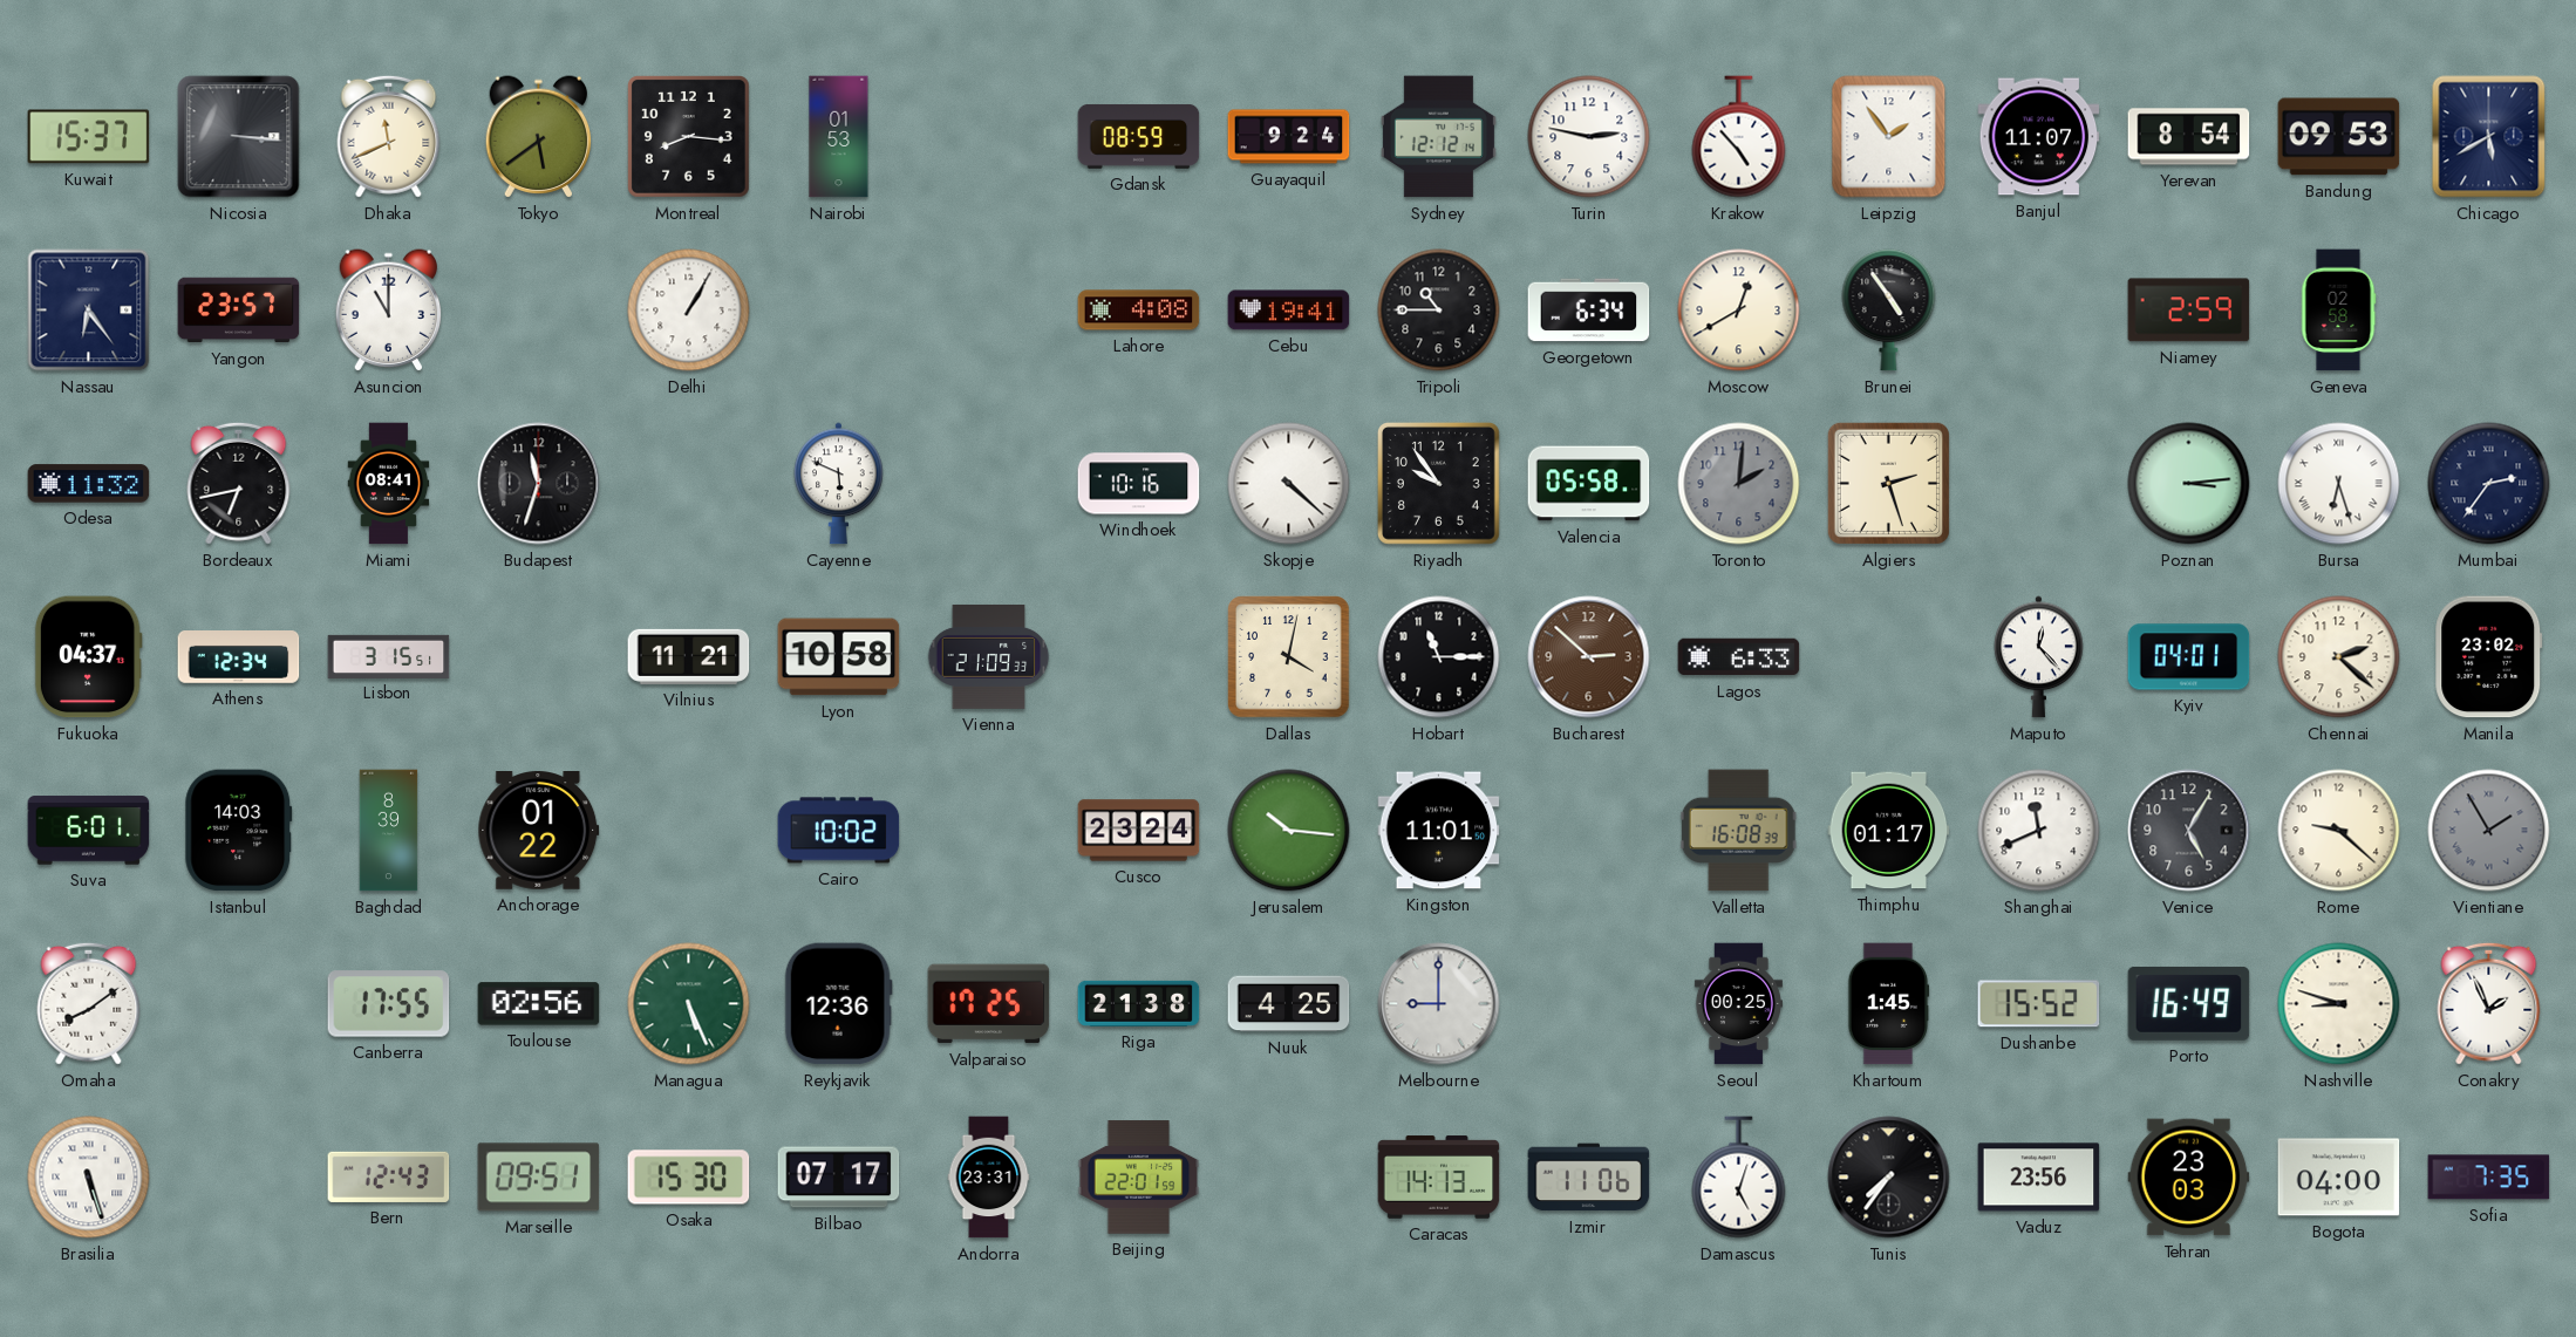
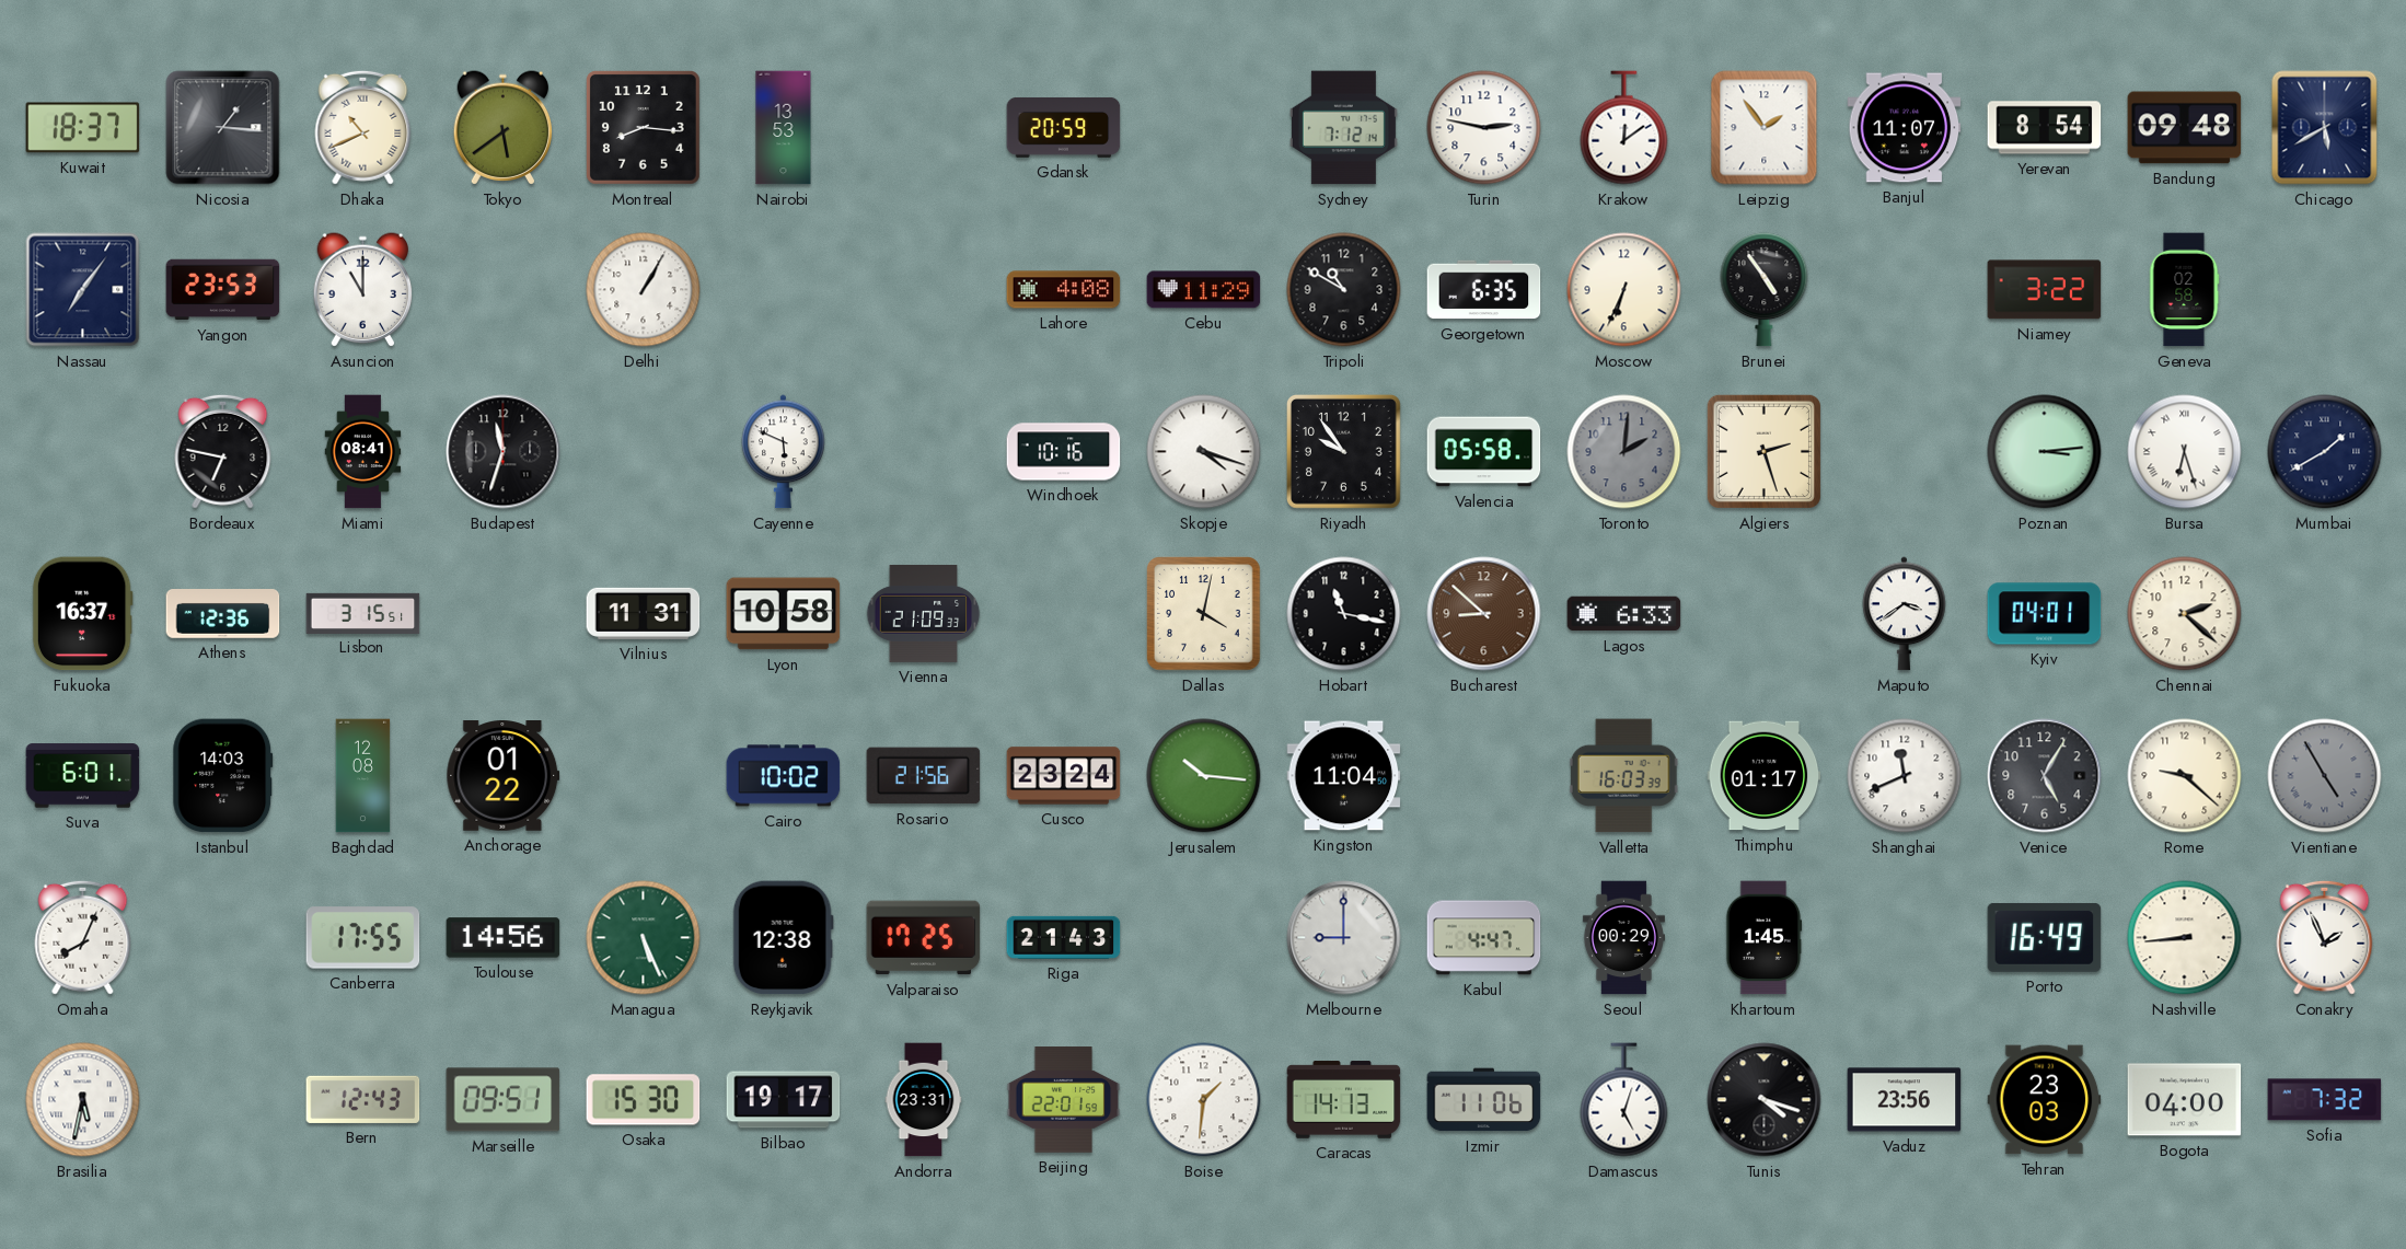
Kuwait: 15:37 -> 18:37
Nicosia: 3:16 -> 1:16
Dhaka: 11:41 -> 10:41
Nairobi: 01:53 -> 13:53
Gdansk: 08:59 -> 20:59
Guayaquil: 9:24 -> none
Sydney: 12:12 -> 7:12
Krakow: 4:53 -> 12:09
Bandung: 09:53 -> 09:48
Nassau: 6:24 -> 7:06
Yangon: 23:57 -> 23:53
Cebu: 19:41 -> 11:29
Tripoli: 10:45 -> 10:50
Georgetown: 6:34 -> 6:35
Moscow: 12:40 -> 6:34
Niamey: 2:59 -> 3:22
Odesa: 11:32 -> none
Bordeaux: 6:43 -> 6:47
Skopje: 4:22 -> 4:18
Mumbai: 2:36 -> 1:40
Fukuoka: 04:37 -> 16:37
Athens: 12:34 -> 12:36
Vilnius: 11:21 -> 11:31
Hobart: 11:15 -> 11:17
Bucharest: 2:52 -> 8:52
Maputo: 12:23 -> 3:39
Manila: 23:02 -> none
Baghdad: 8:39 -> 12:08
Rosario: none -> 21:56
Kingston: 11:01 -> 11:04
Valletta: 16:08 -> 16:03
Vientiane: 1:55 -> 4:55
Omaha: 8:09 -> 8:04
Toulouse: 02:56 -> 14:56
Reykjavik: 12:36 -> 12:38
Riga: 21:38 -> 21:43
Nuuk: 4:25 -> none
Kabul: none -> 4:47
Seoul: 00:25 -> 00:29
Dushanbe: 15:52 -> none
Nashville: 8:48 -> 8:44
Brasilia: 5:27 -> 5:32
Bilbao: 07:17 -> 19:17
Boise: none -> 1:31
Tunis: 7:36 -> 4:18
Sofia: 7:35 -> 7:32
